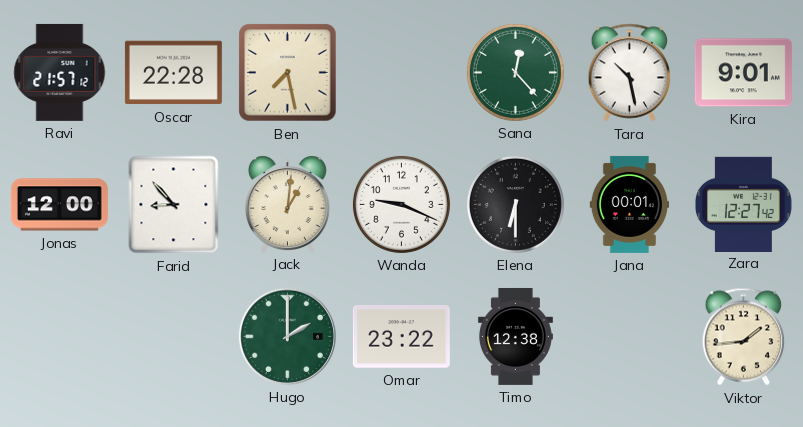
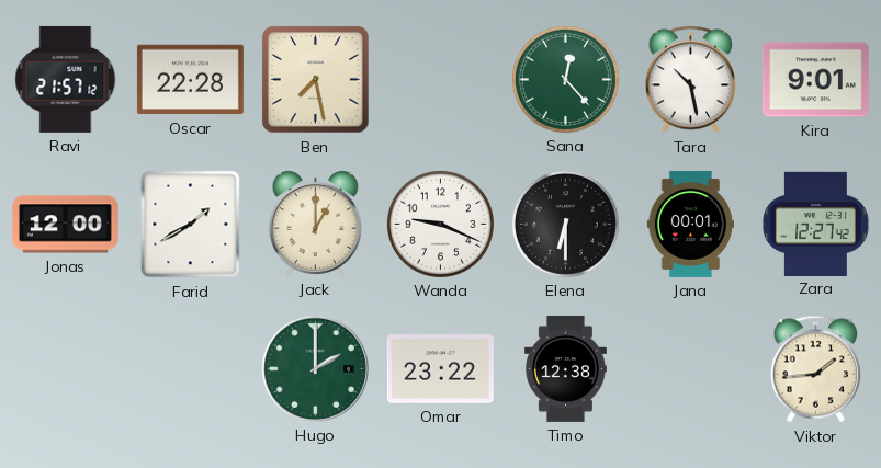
Farid: 8:53 -> 1:40
Jack: 1:01 -> 1:00
